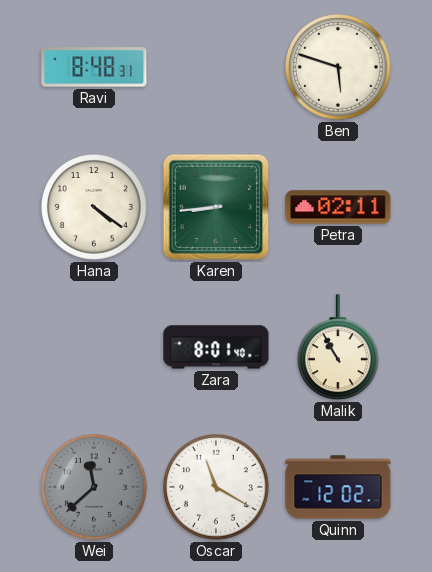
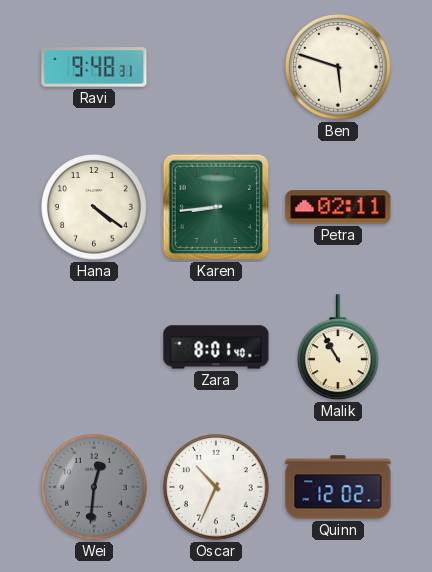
Ravi: 8:48 -> 9:48
Wei: 11:38 -> 12:31
Oscar: 11:20 -> 10:34
